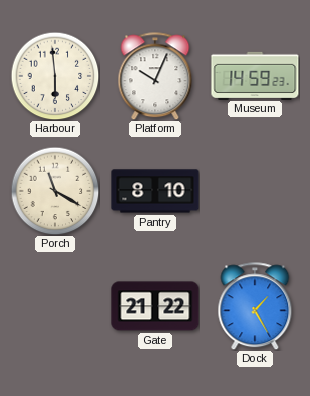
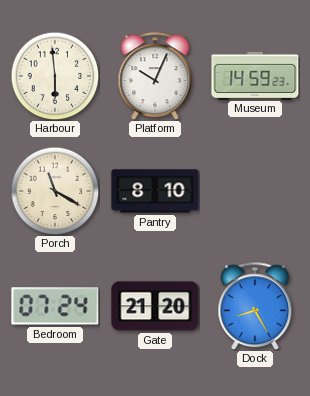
Bedroom: none -> 07:24
Gate: 21:22 -> 21:20
Dock: 1:25 -> 8:25
